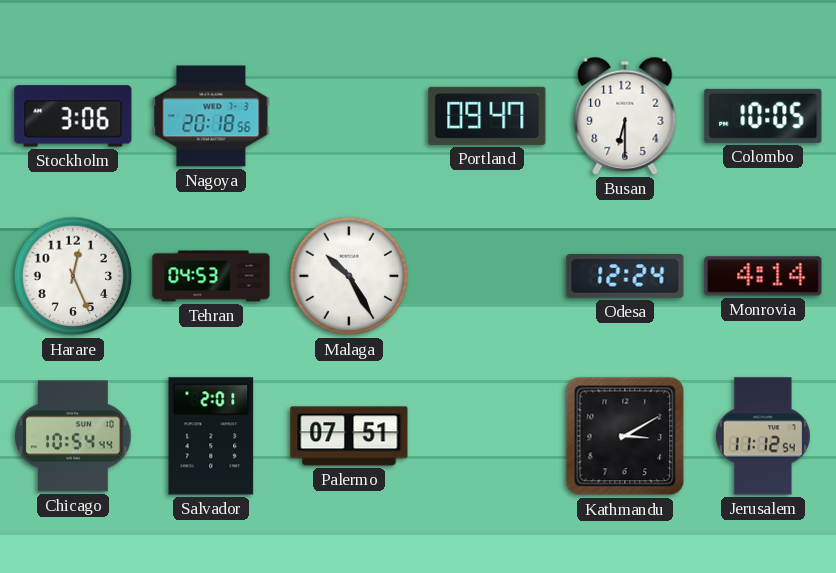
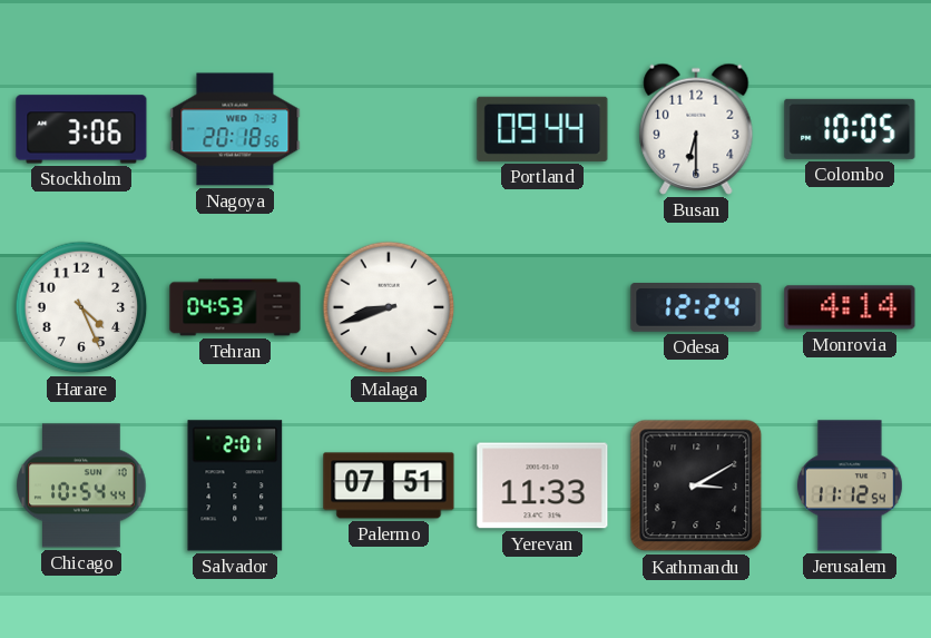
Portland: 09:47 -> 09:44
Harare: 12:26 -> 4:26
Malaga: 10:25 -> 8:42
Yerevan: none -> 11:33
